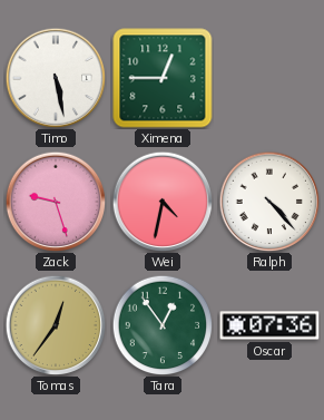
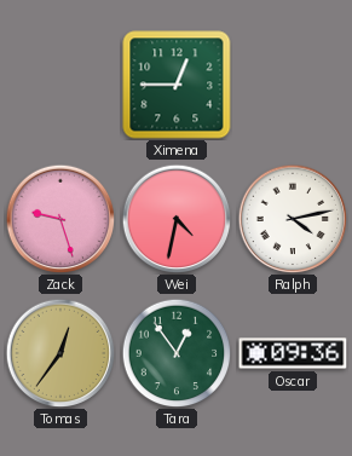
Timo: 5:28 -> none
Ralph: 4:23 -> 4:13
Oscar: 07:36 -> 09:36
